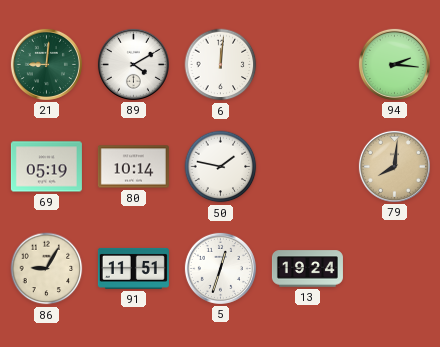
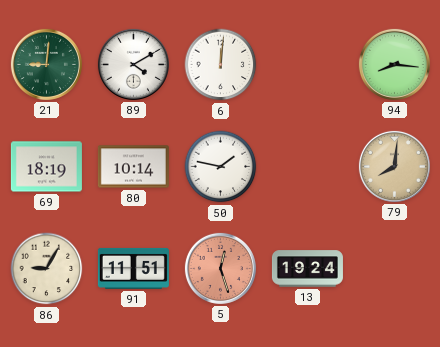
94: 2:16 -> 8:16
69: 05:19 -> 18:19
5: 12:33 -> 12:27
5 dial: white -> salmon
